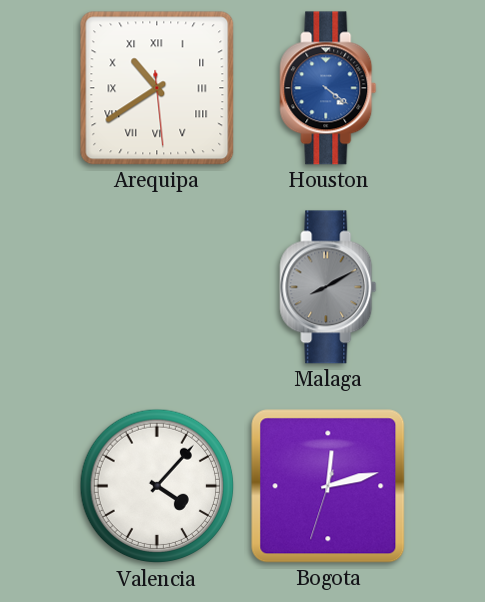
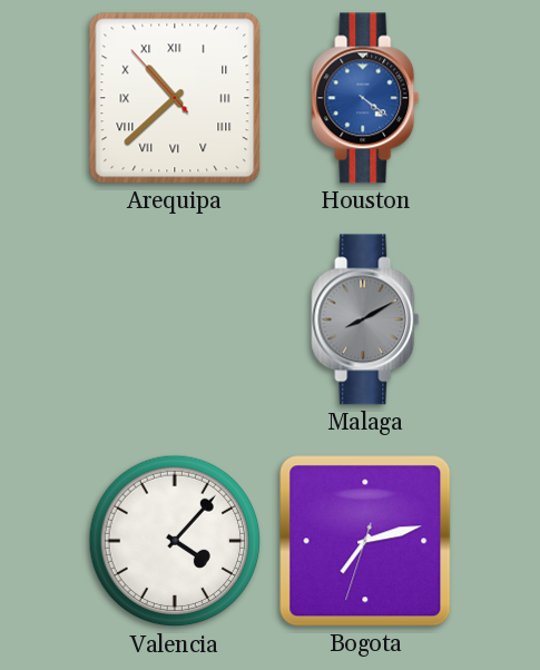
Arequipa: 10:39 -> 10:37
Bogota: 12:12 -> 7:12
